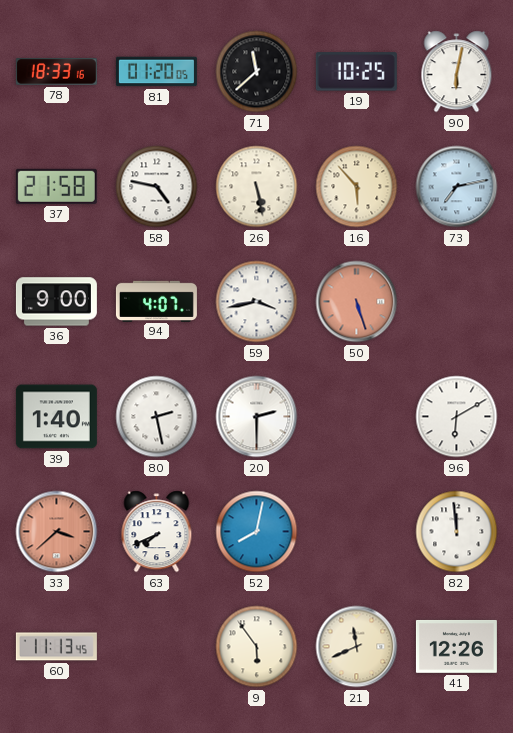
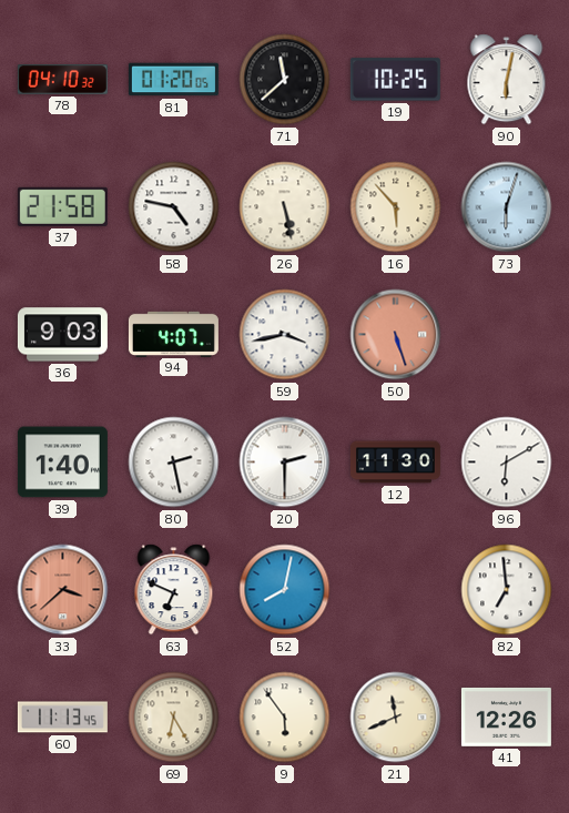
78: 18:33 -> 04:10
73: 7:13 -> 6:03
36: 9:00 -> 9:03
12: none -> 11:30
63: 7:41 -> 6:49
82: 11:59 -> 6:59
69: none -> 6:25
